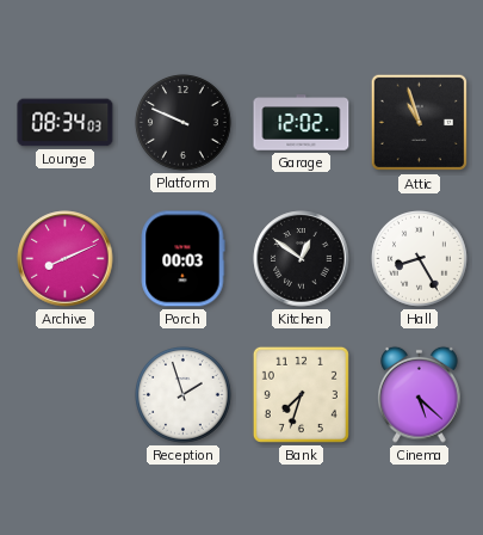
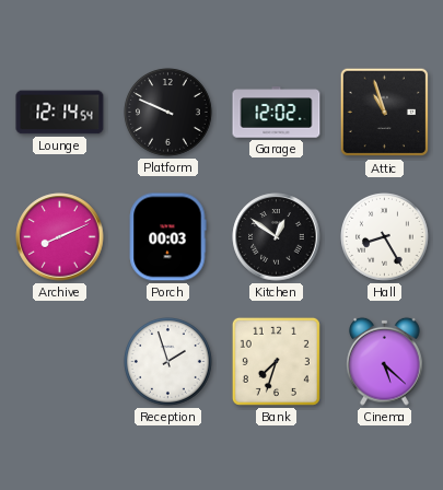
Lounge: 08:34 -> 12:14
